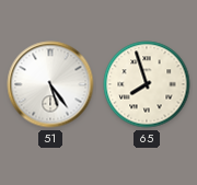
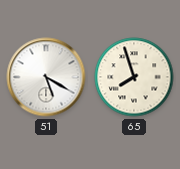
51: 5:24 -> 5:20
